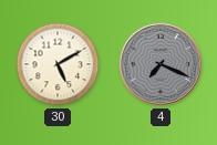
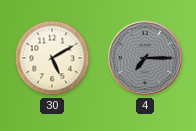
4: 7:19 -> 7:15
